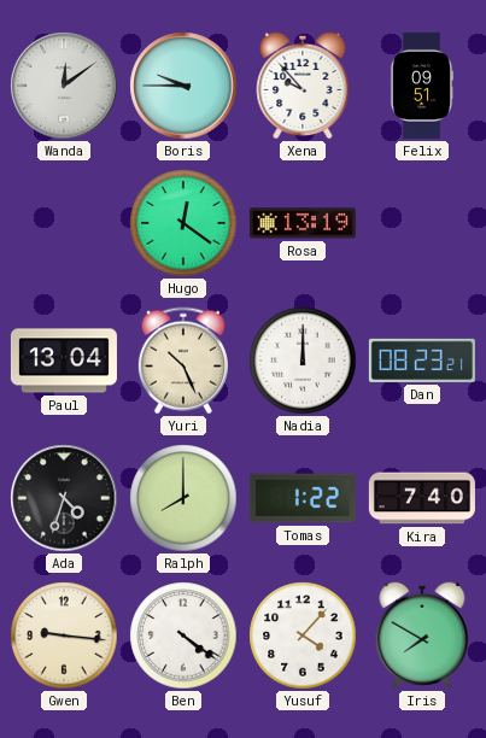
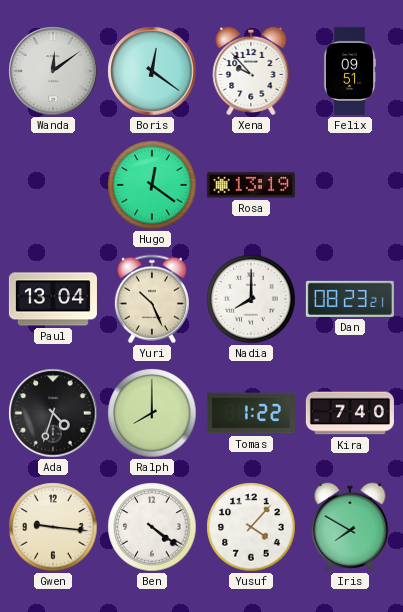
Boris: 9:45 -> 12:21
Nadia: 12:00 -> 8:00
